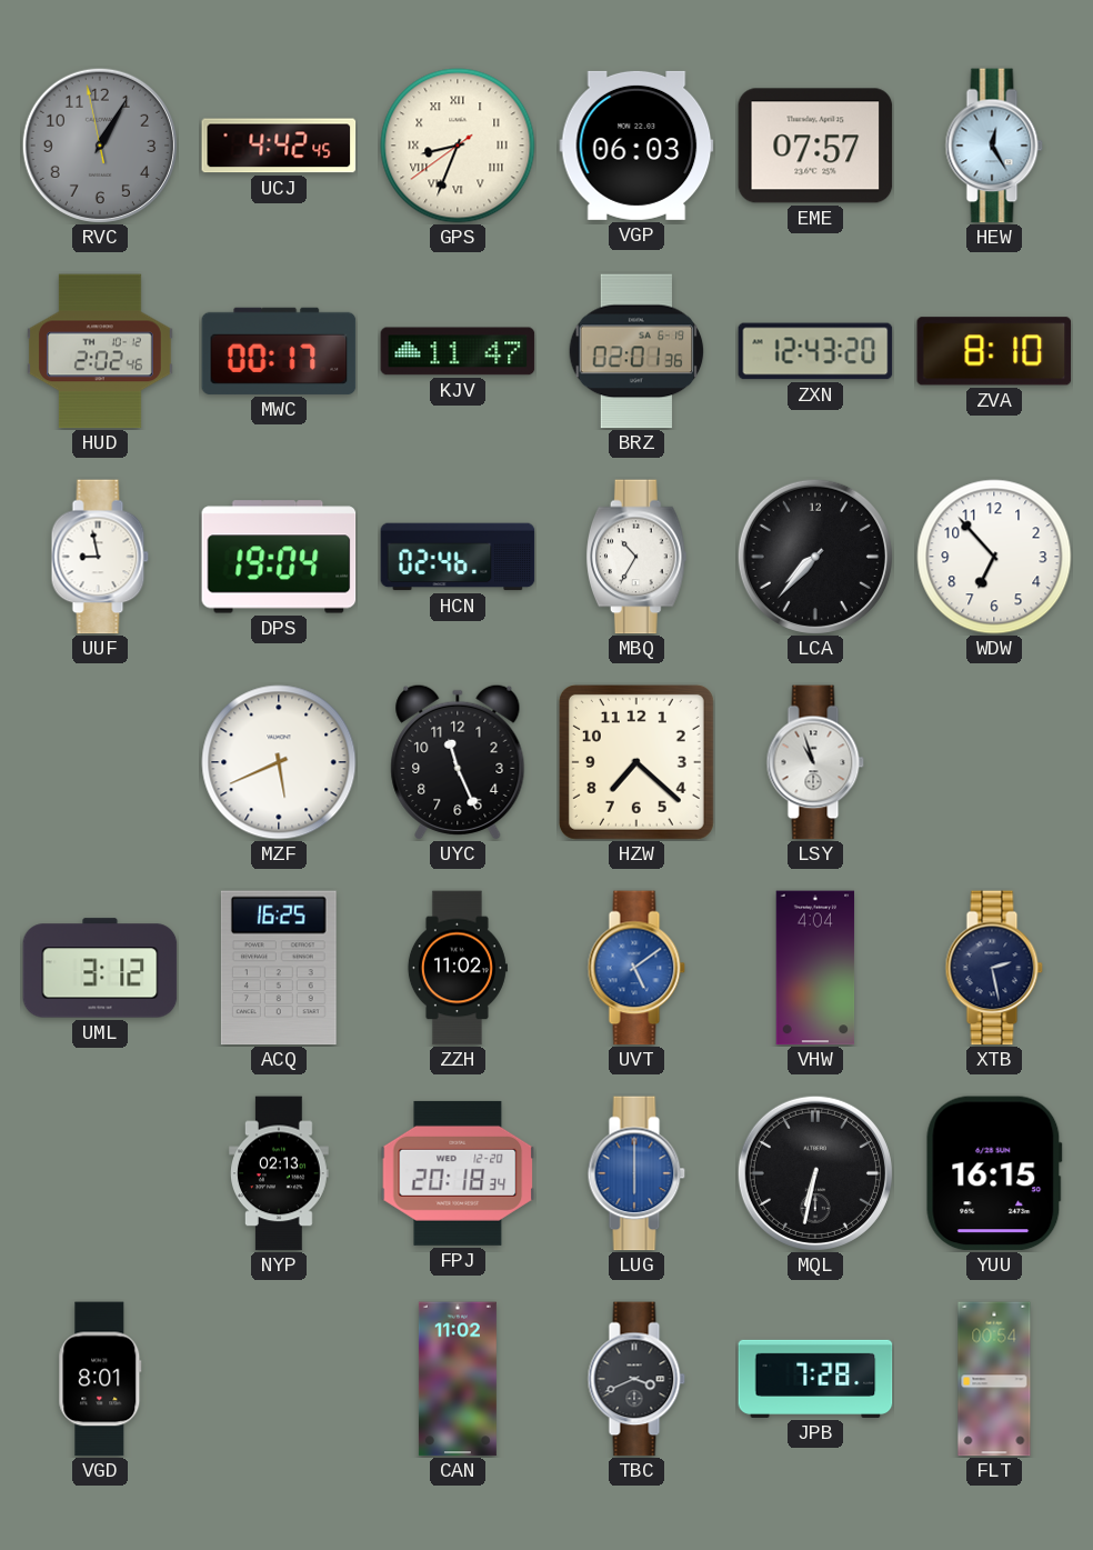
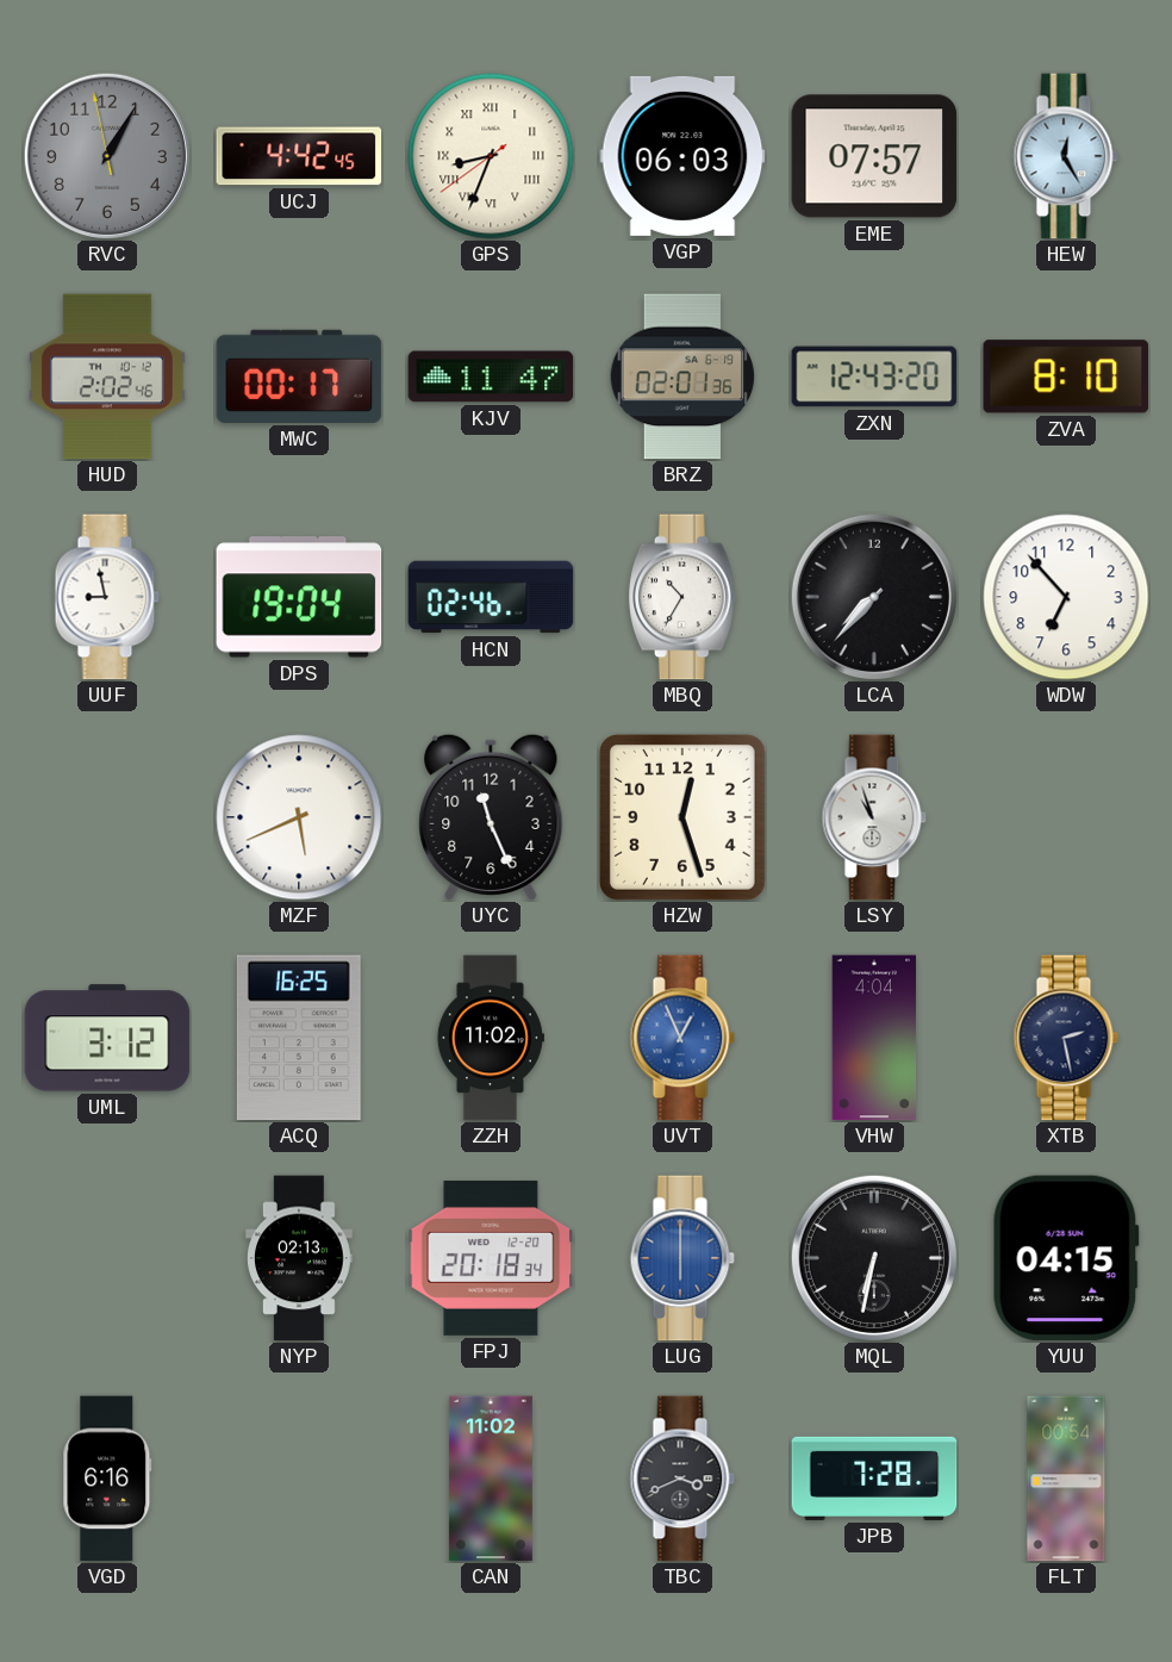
HZW: 7:22 -> 12:27
UVT: 5:09 -> 12:56
YUU: 16:15 -> 04:15
VGD: 8:01 -> 6:16
